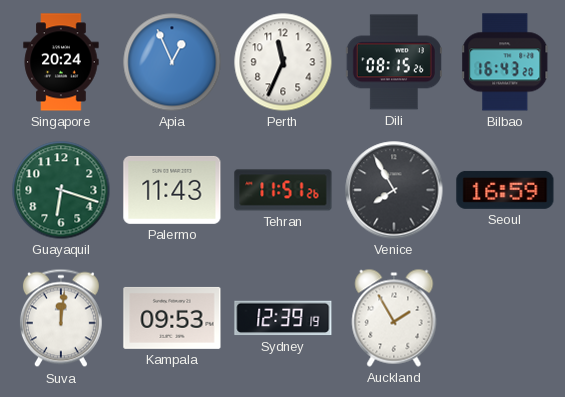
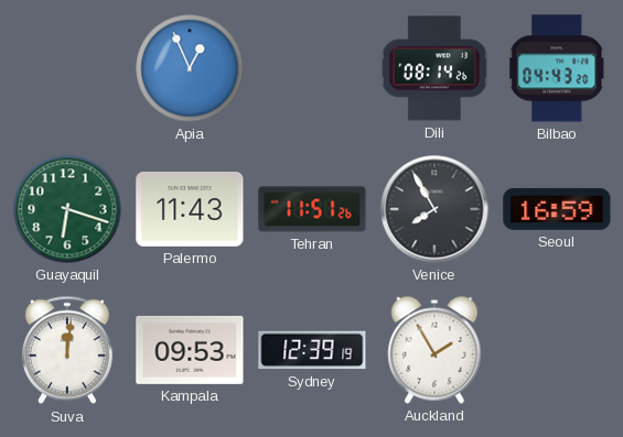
Singapore: 20:24 -> none
Perth: 11:34 -> none
Dili: 08:15 -> 08:14
Bilbao: 16:43 -> 04:43
